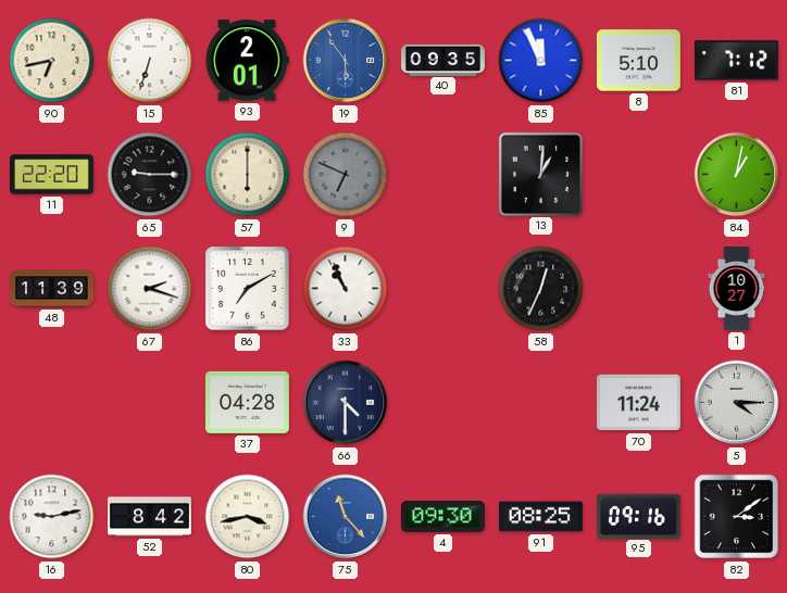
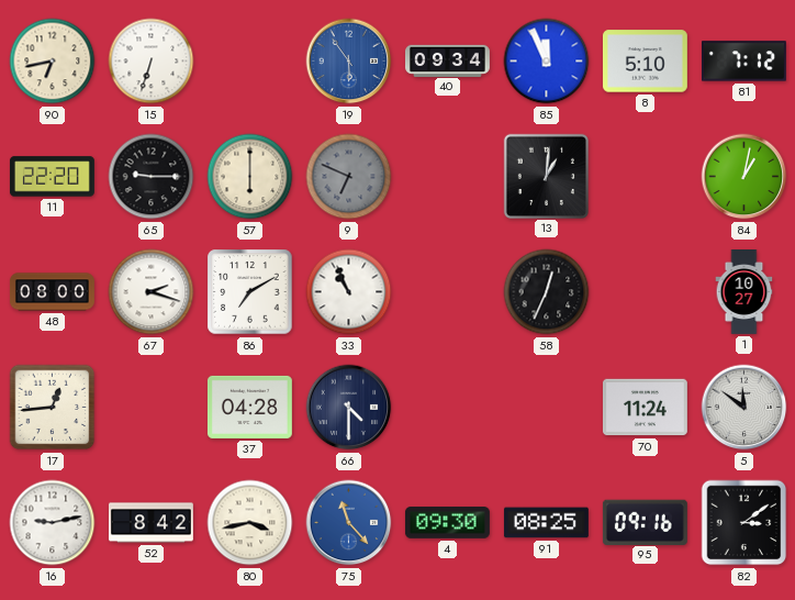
93: 2:01 -> none
40: 09:35 -> 09:34
48: 11:39 -> 08:00
17: none -> 12:44
5: 4:15 -> 11:51
